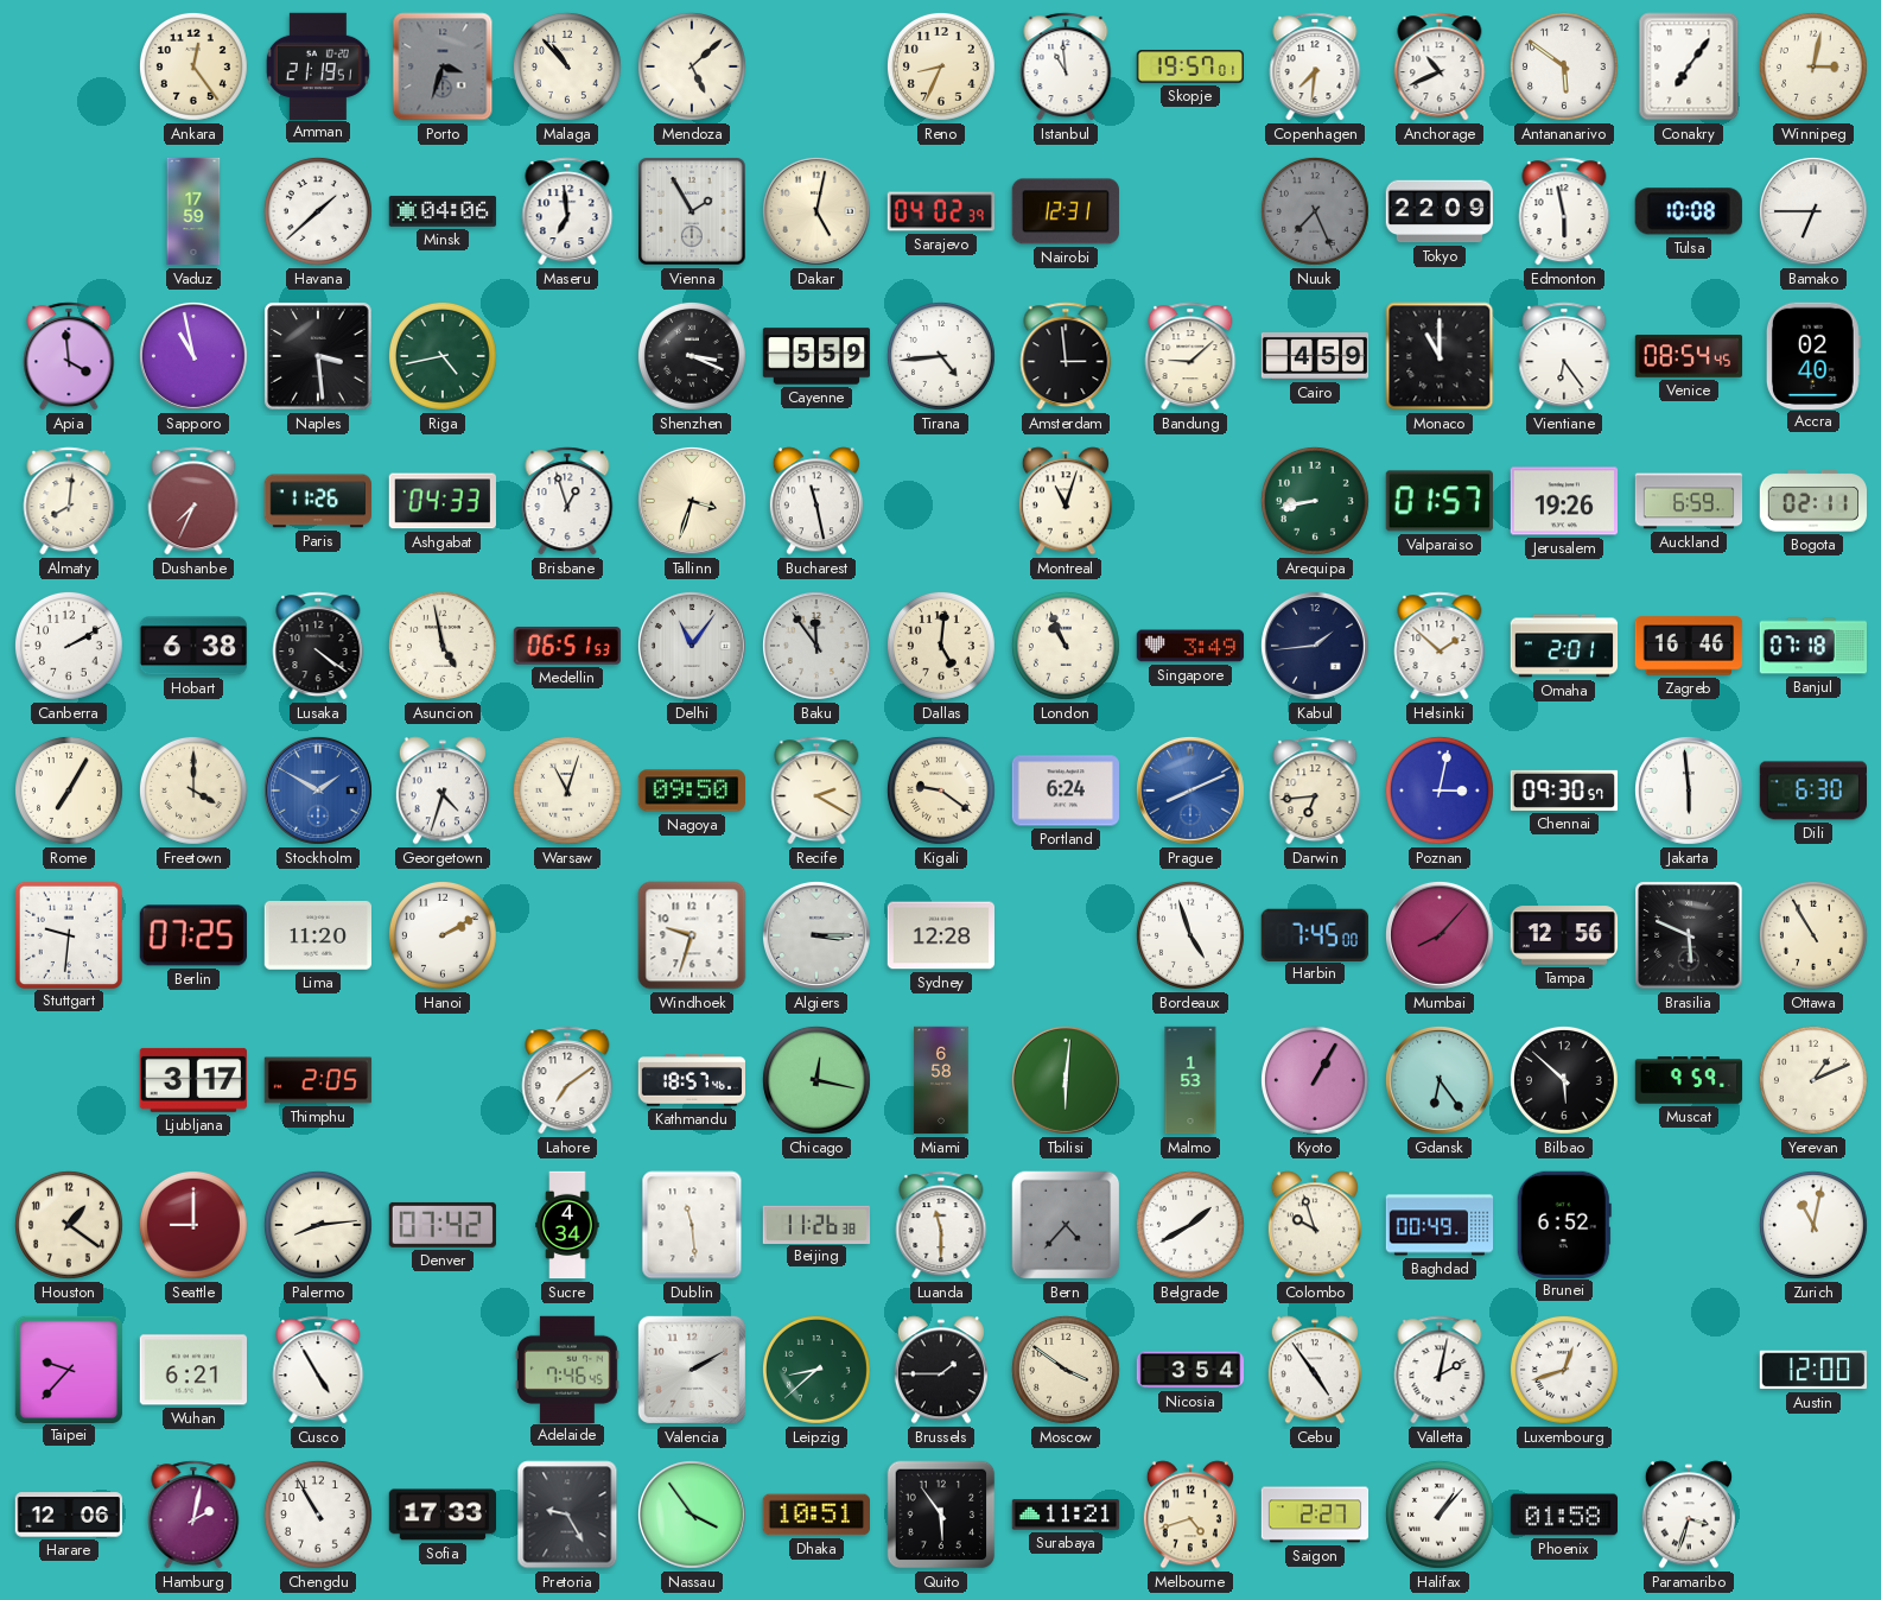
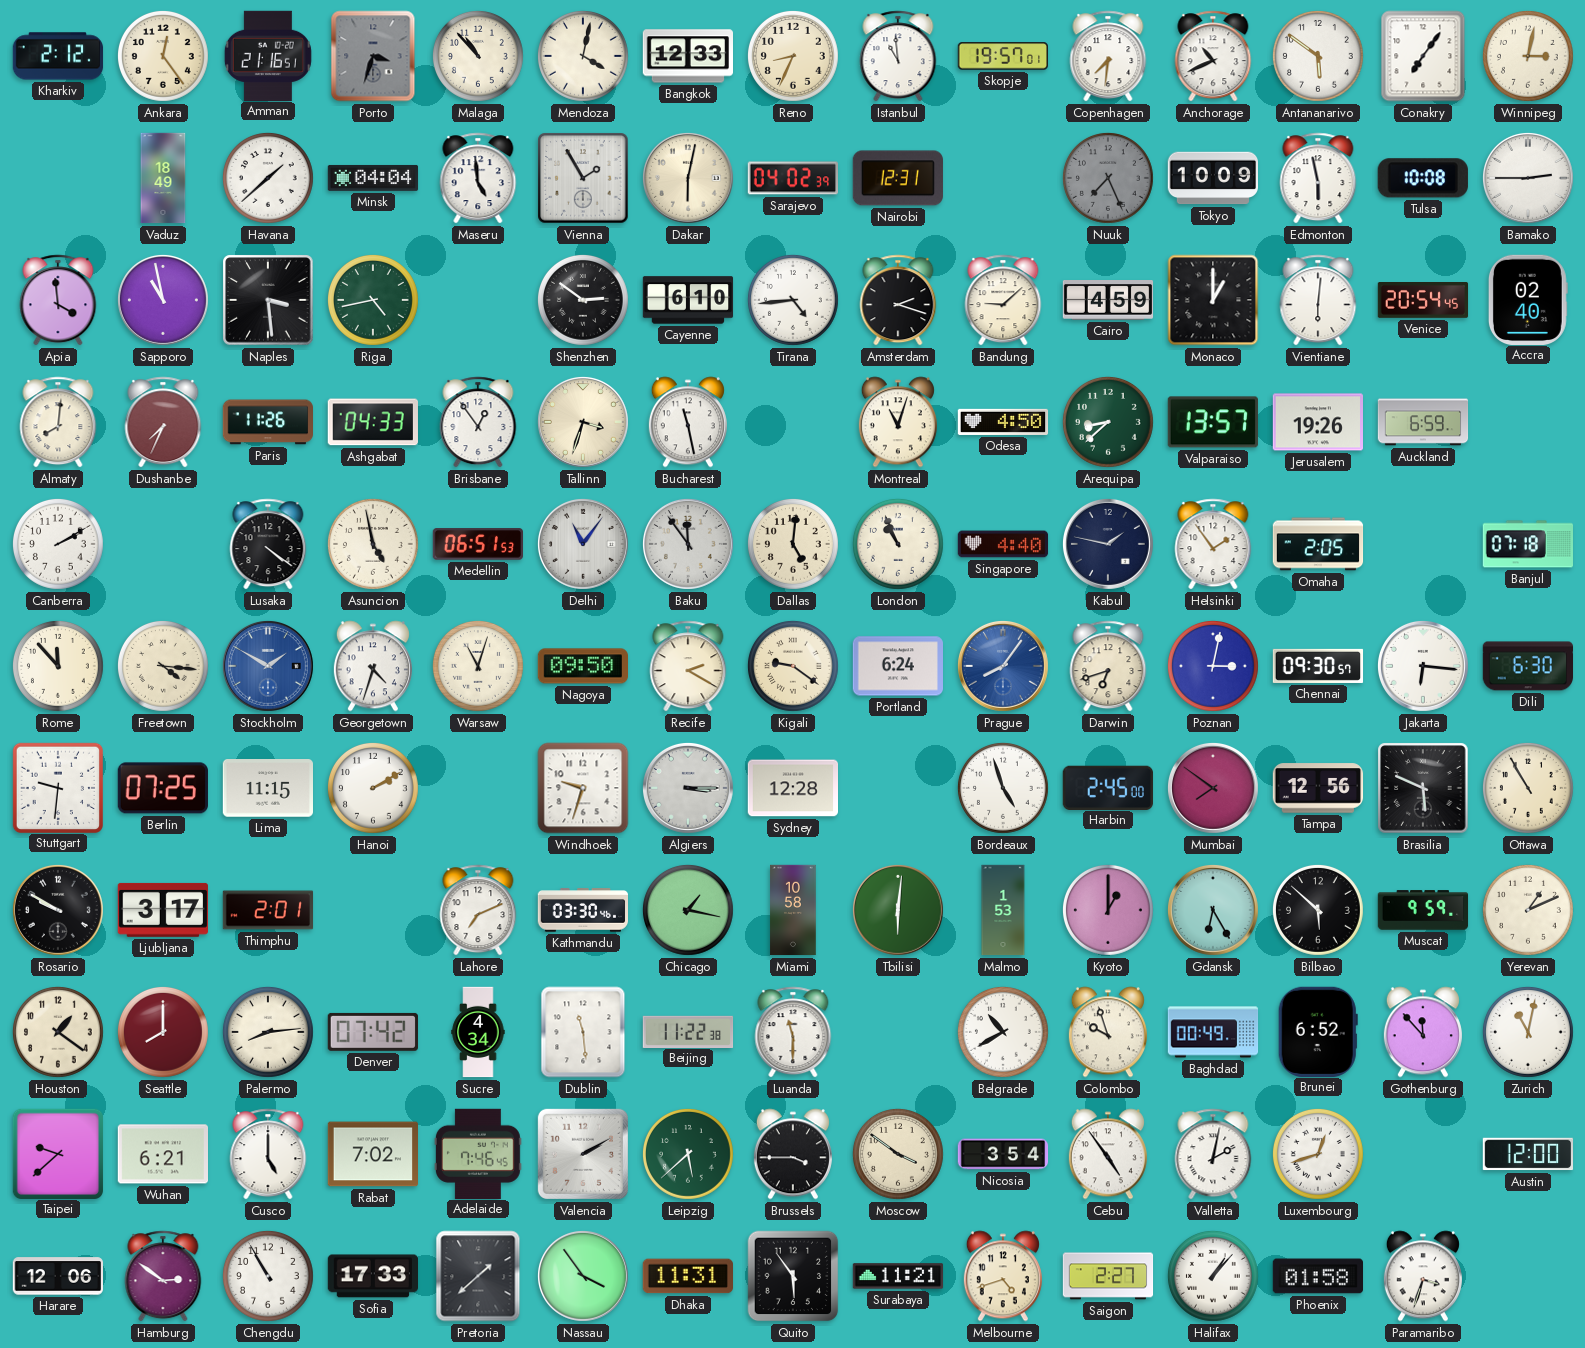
Kharkiv: none -> 2:12
Amman: 21:19 -> 21:16
Mendoza: 5:08 -> 4:02
Bangkok: none -> 12:33
Vaduz: 17:59 -> 18:49
Minsk: 04:06 -> 04:04
Maseru: 6:59 -> 4:59
Dakar: 5:02 -> 6:02
Tokyo: 22:09 -> 10:09
Bamako: 6:45 -> 2:45
Shenzhen: 3:19 -> 2:51
Cayenne: 5:59 -> 6:10
Amsterdam: 2:59 -> 2:18
Monaco: 11:00 -> 1:00
Vientiane: 6:24 -> 6:01
Venice: 08:54 -> 20:54
Brisbane: 12:57 -> 12:54
Odesa: none -> 4:50
Arequipa: 8:43 -> 8:38
Valparaiso: 01:57 -> 13:57
Bogota: 02:11 -> none
Hobart: 6:38 -> none
Singapore: 3:49 -> 4:40
Kabul: 1:44 -> 1:47
Helsinki: 1:52 -> 1:54
Omaha: 2:01 -> 2:05
Zagreb: 16:46 -> none
Rome: 7:05 -> 11:53
Freetown: 4:00 -> 4:16
Prague: 8:11 -> 8:06
Darwin: 6:44 -> 6:42
Jakarta: 5:59 -> 6:16
Lima: 11:20 -> 11:15
Harbin: 7:45 -> 2:45
Mumbai: 8:07 -> 7:51
Rosario: none -> 9:50
Thimphu: 2:05 -> 2:01
Lahore: 7:09 -> 7:11
Kathmandu: 18:57 -> 03:30
Chicago: 12:17 -> 1:17
Miami: 6:58 -> 10:58
Kyoto: 1:05 -> 1:00
Gdansk: 6:24 -> 6:25
Seattle: 9:00 -> 8:00
Beijing: 11:26 -> 11:22
Bern: 4:37 -> none
Belgrade: 1:40 -> 10:40
Gothenburg: none -> 11:53
Taipei: 9:37 -> 9:38
Cusco: 4:55 -> 5:00
Rabat: none -> 7:02
Leipzig: 8:38 -> 5:38
Brussels: 1:45 -> 3:45
Hamburg: 2:02 -> 2:51
Pretoria: 9:25 -> 1:38
Dhaka: 10:51 -> 11:31
